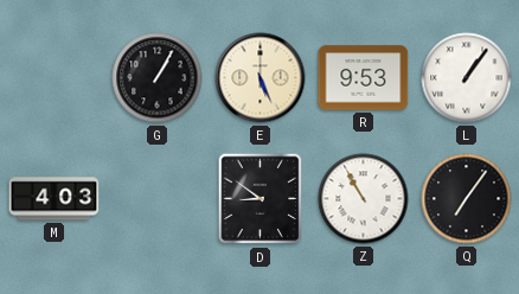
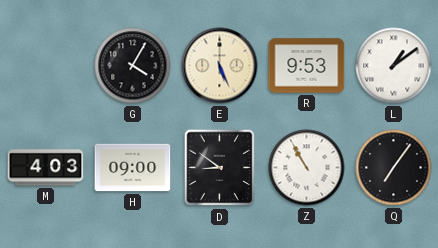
G: 1:05 -> 4:05
L: 1:06 -> 1:09
H: none -> 09:00
